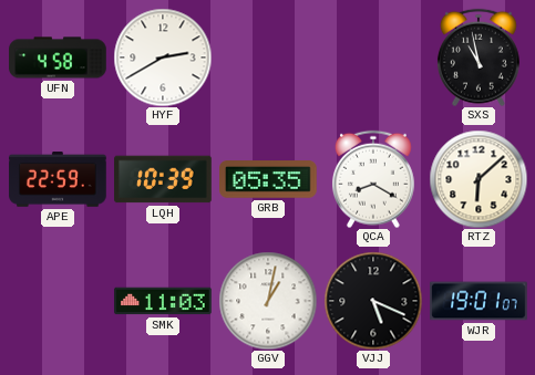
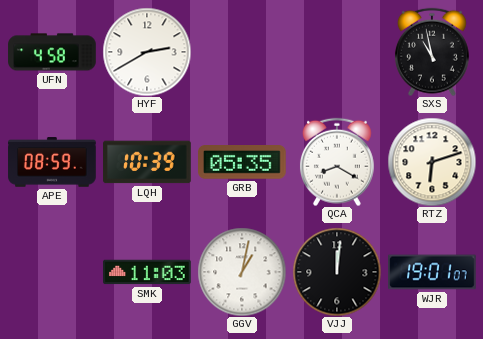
APE: 22:59 -> 08:59
RTZ: 6:08 -> 6:12
VJJ: 5:19 -> 12:01
